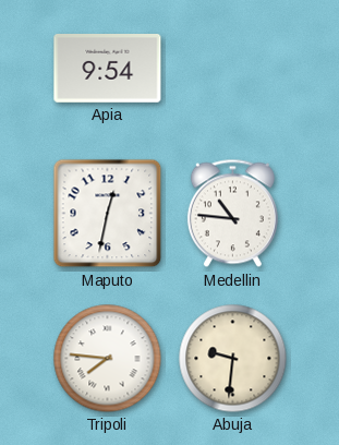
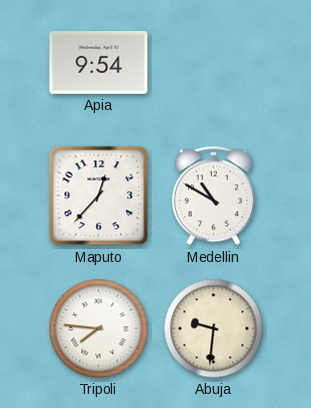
Maputo: 12:32 -> 12:37
Medellin: 10:46 -> 10:50
